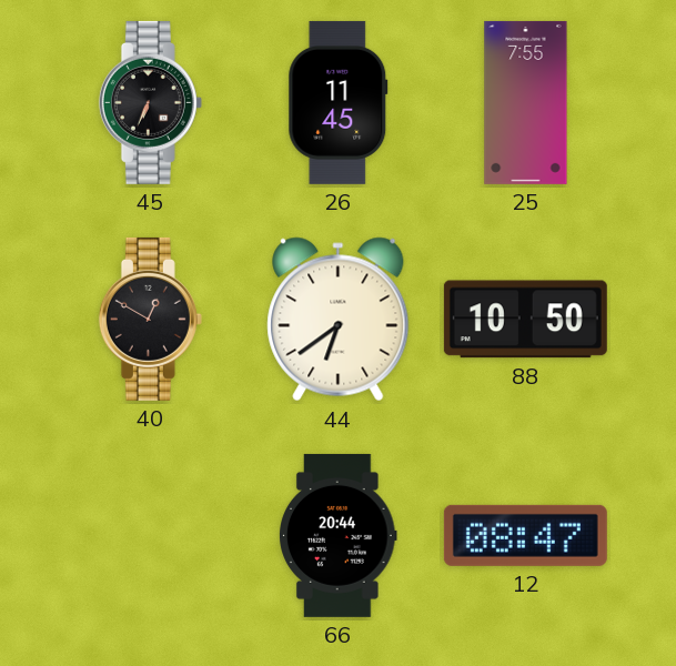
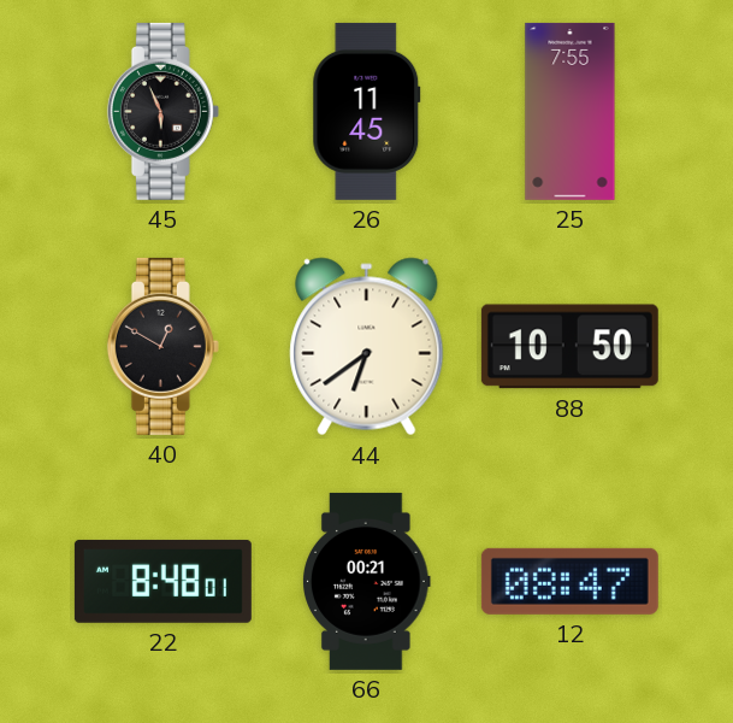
45: 6:34 -> 5:56
22: none -> 8:48
66: 20:44 -> 00:21
